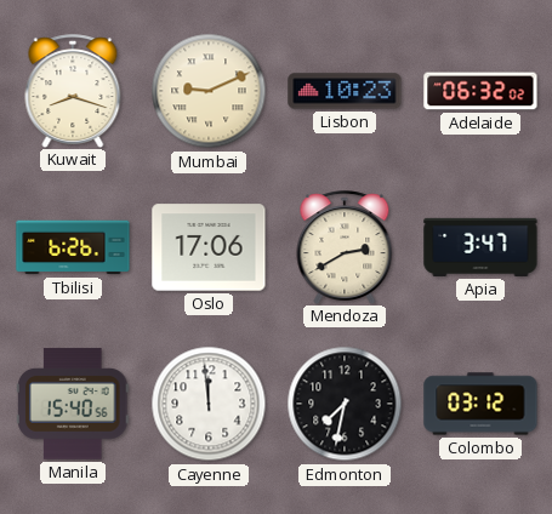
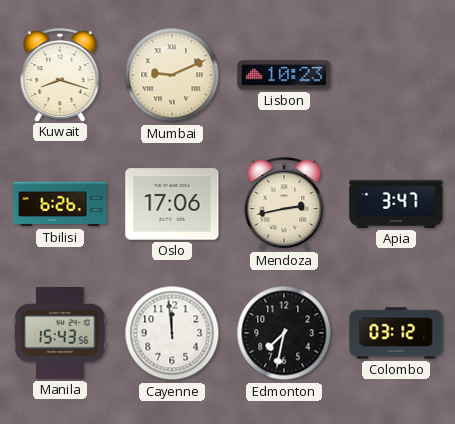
Adelaide: 06:32 -> none
Mendoza: 2:40 -> 2:43
Manila: 15:40 -> 15:43
